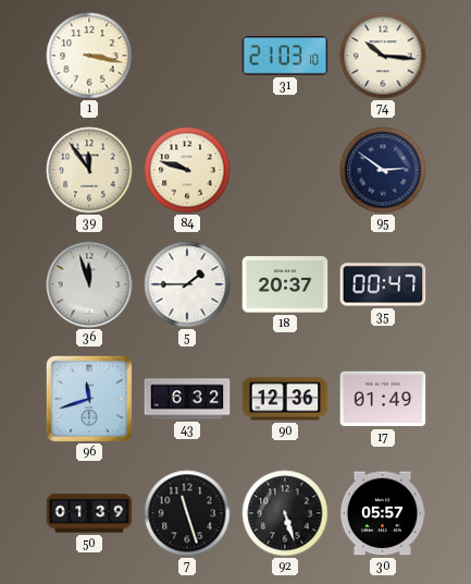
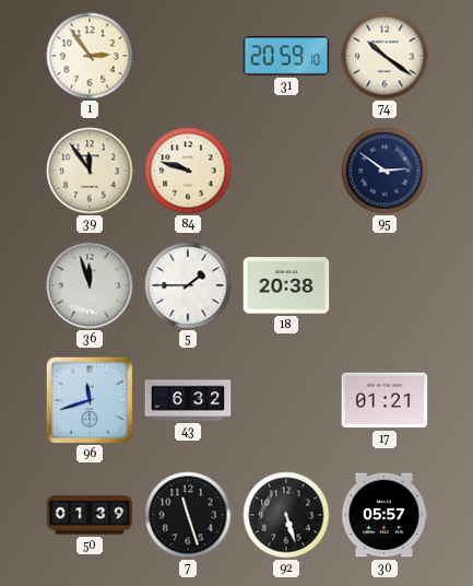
1: 3:17 -> 2:54
31: 21:03 -> 20:59
74: 10:16 -> 10:21
18: 20:37 -> 20:38
35: 00:47 -> none
90: 12:36 -> none
17: 01:49 -> 01:21
